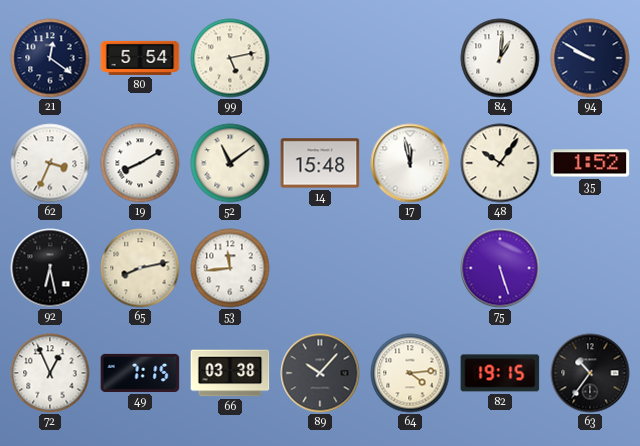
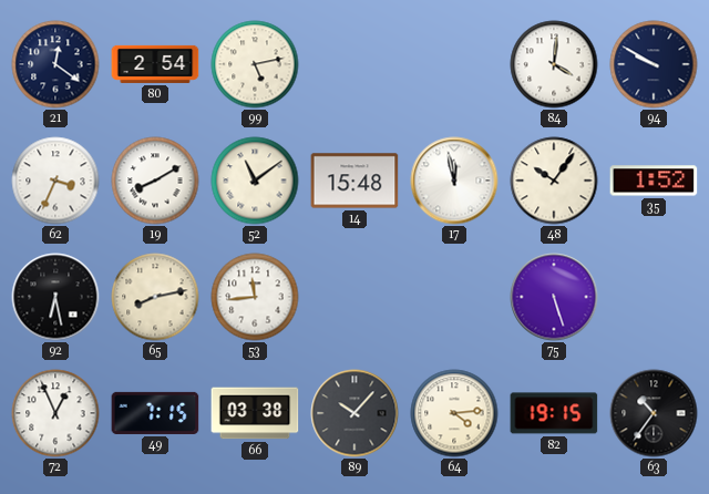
80: 5:54 -> 2:54
84: 1:01 -> 4:01
